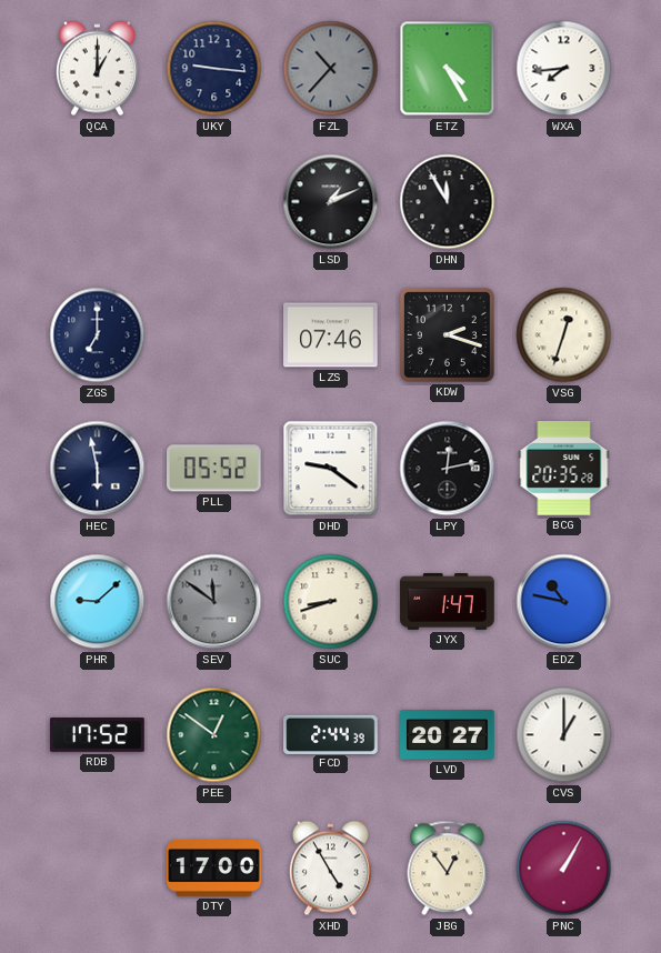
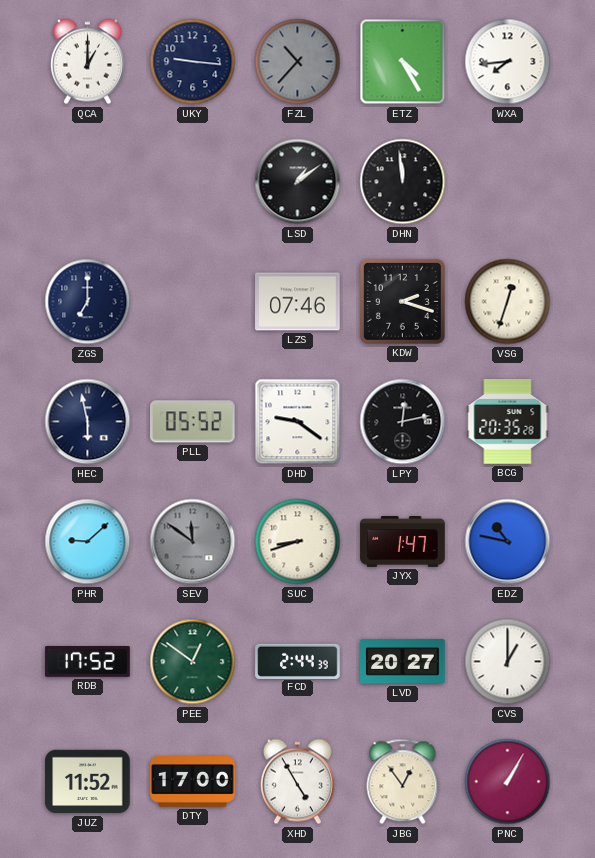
LSD: 1:11 -> 1:09
DHN: 11:55 -> 11:59
JUZ: none -> 11:52
